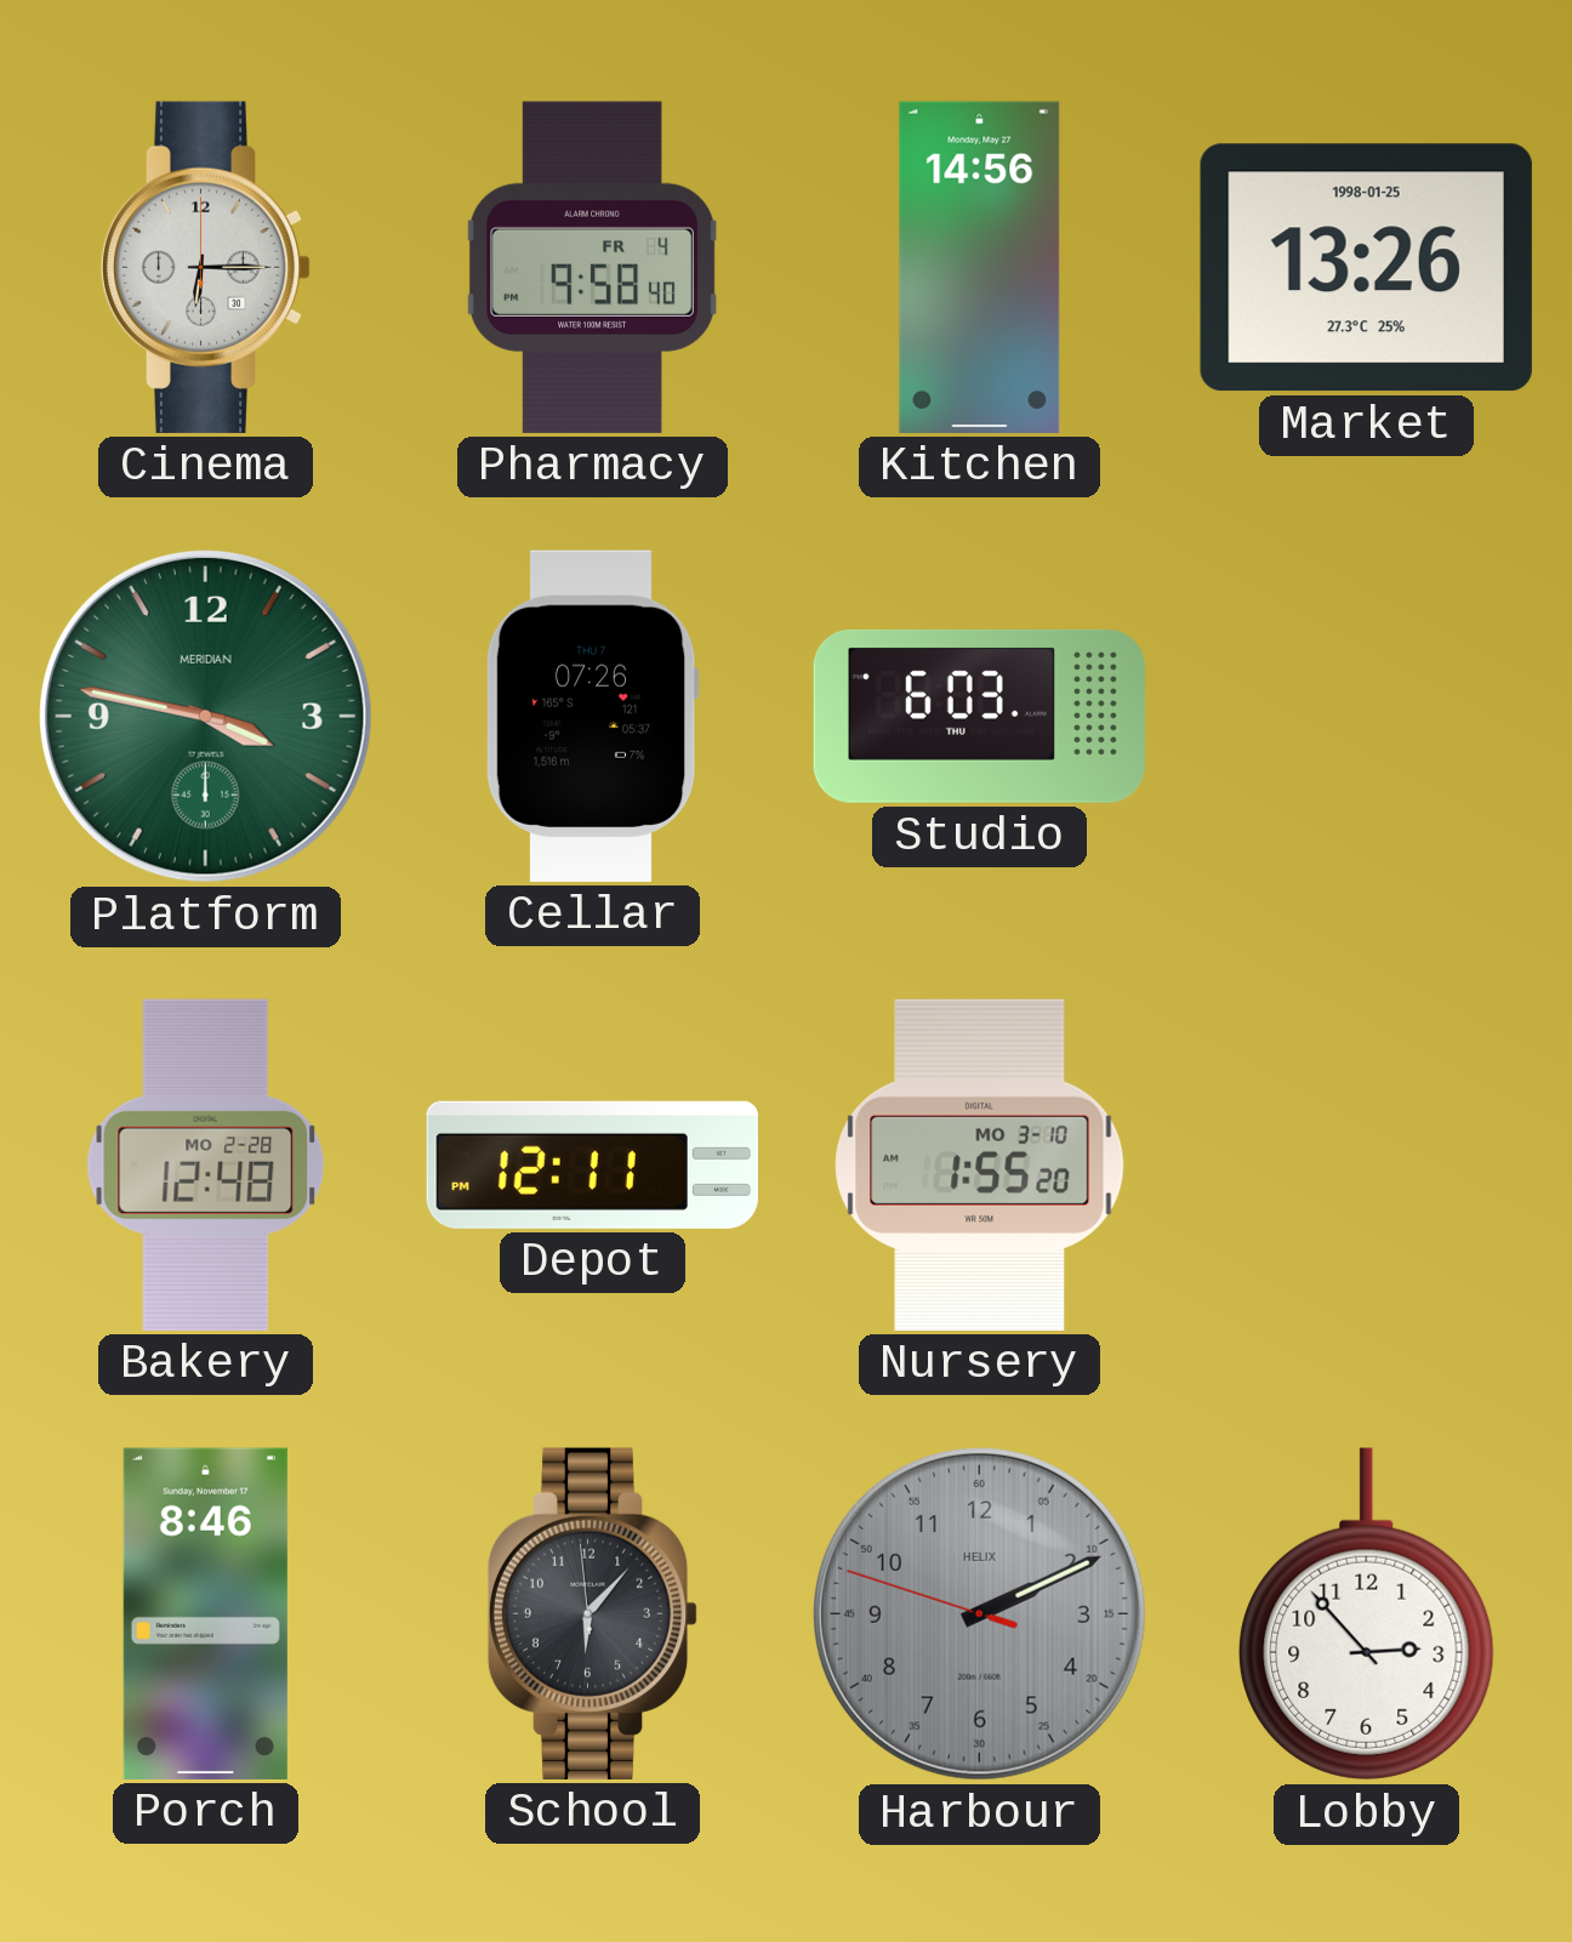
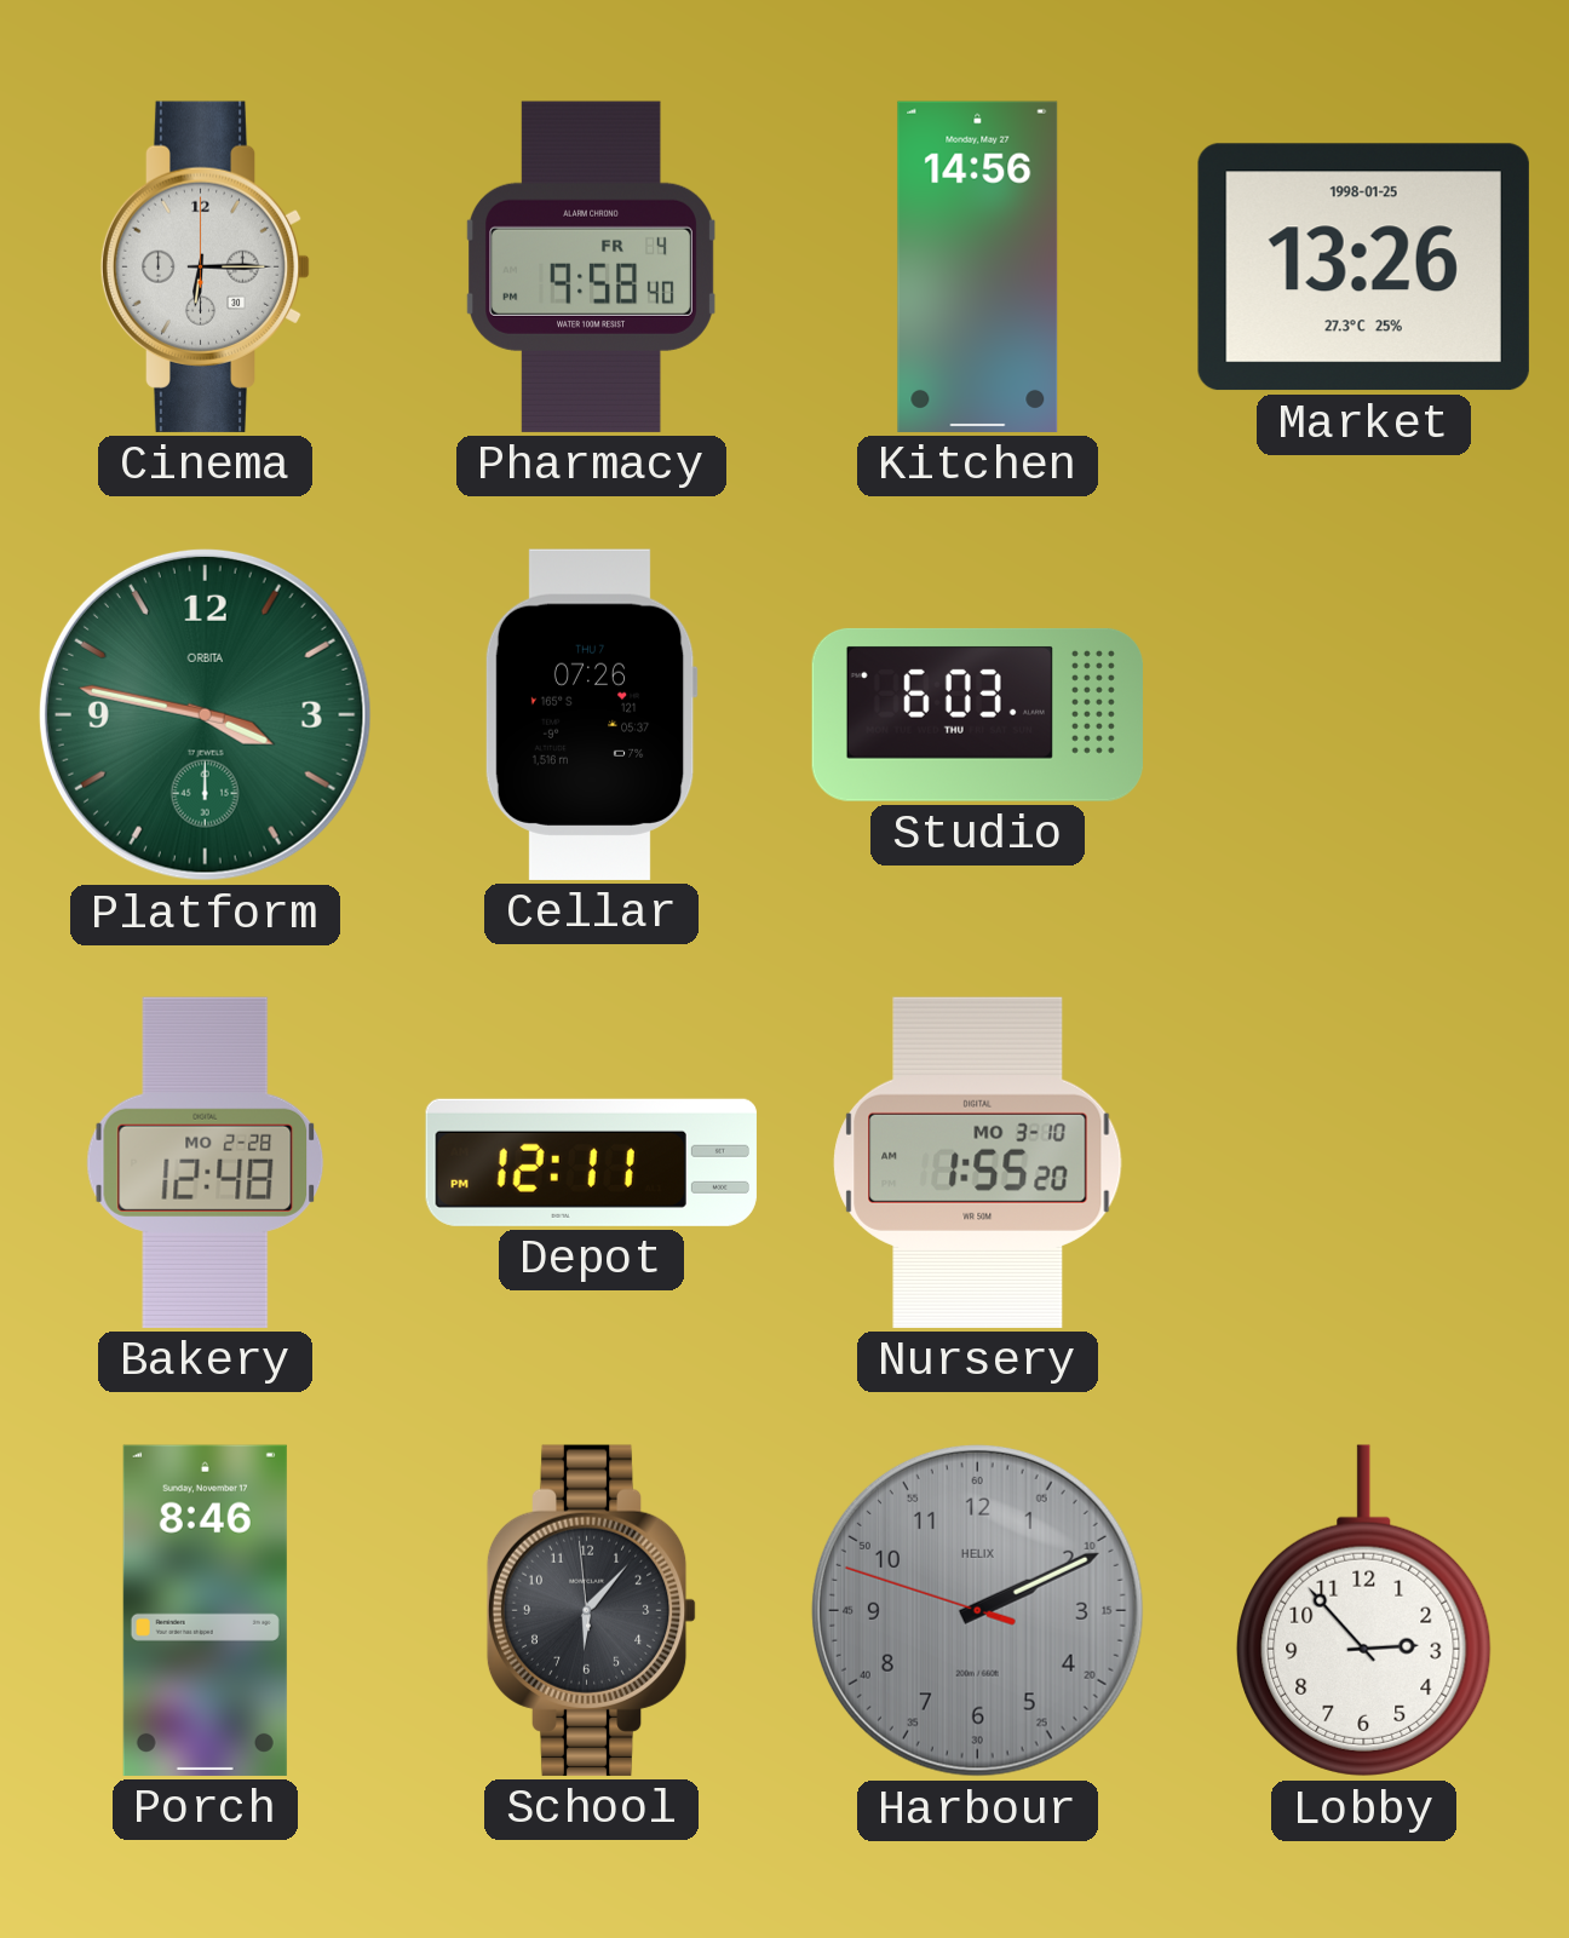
Platform brand: MERIDIAN -> ORBITA
